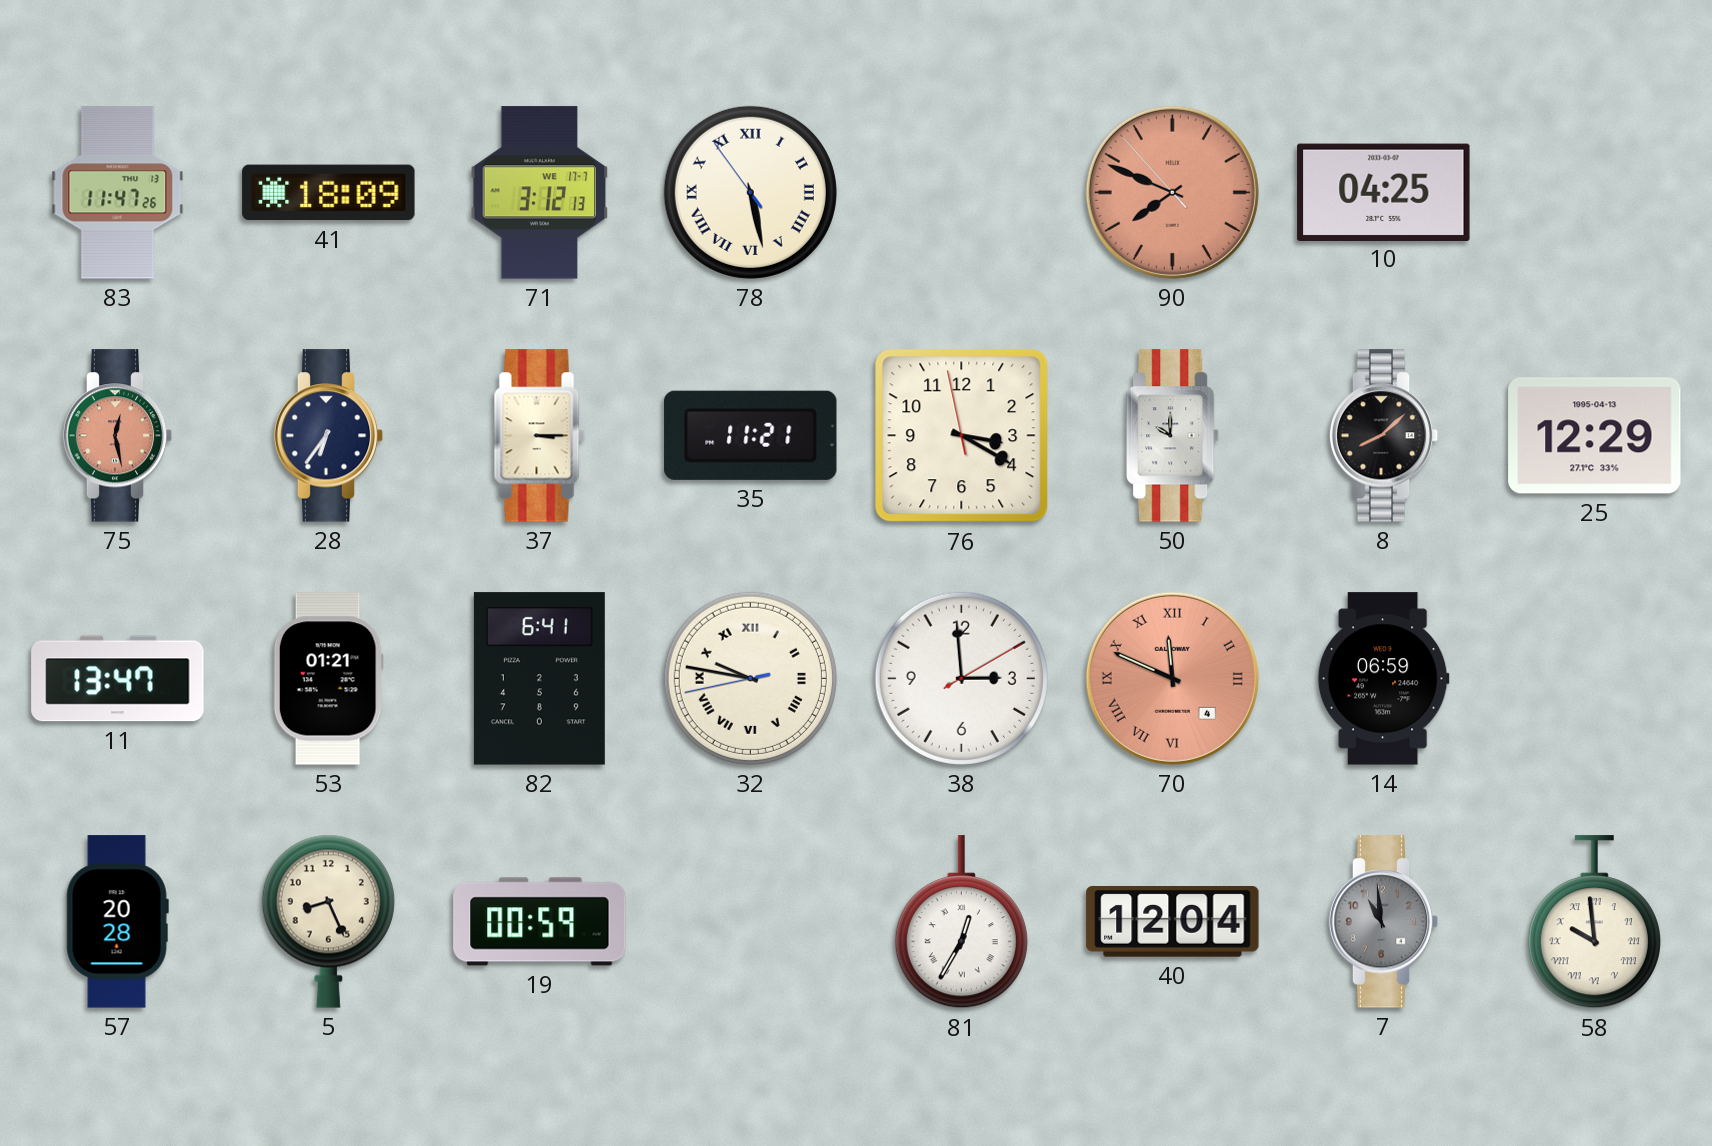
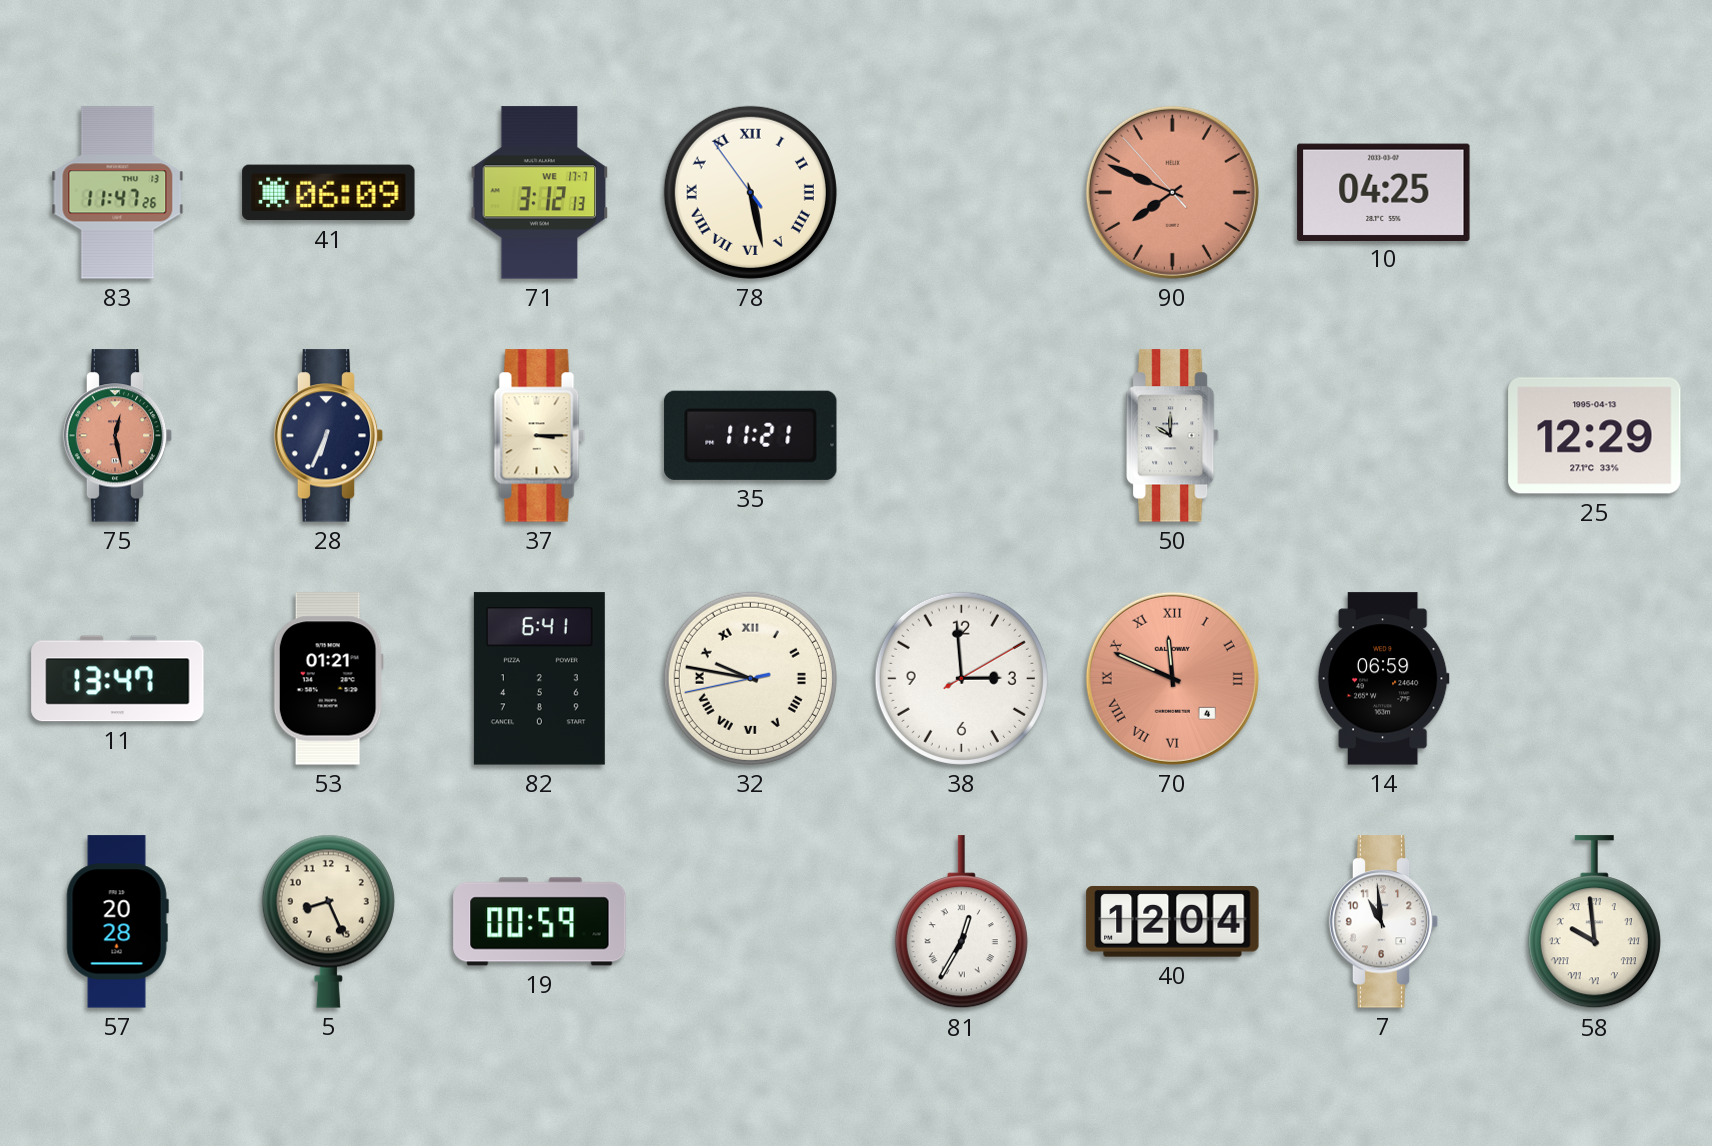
41: 18:09 -> 06:09
28: 6:36 -> 6:34
76: 3:19 -> none
8: 8:08 -> none
7 dial: grey -> white
